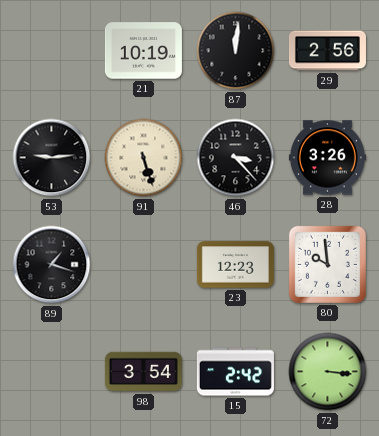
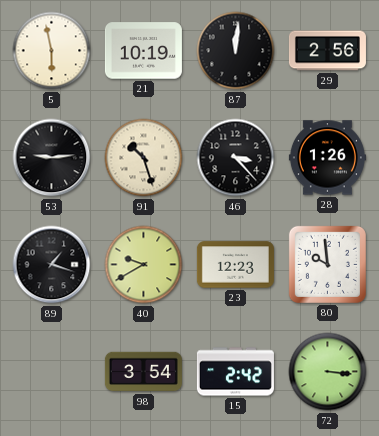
5: none -> 5:58
91: 5:27 -> 10:27
28: 3:26 -> 1:26
40: none -> 9:40
